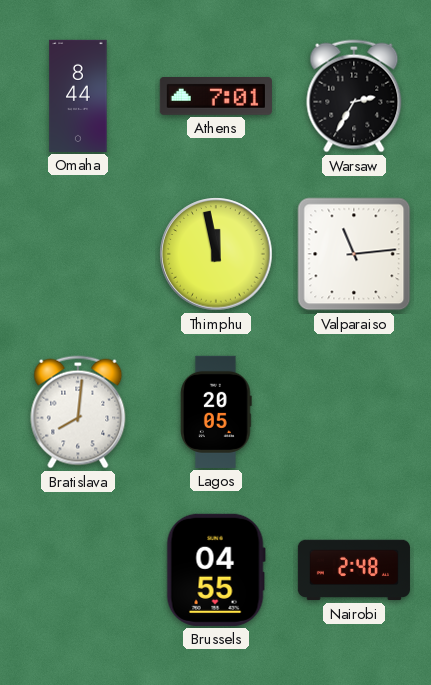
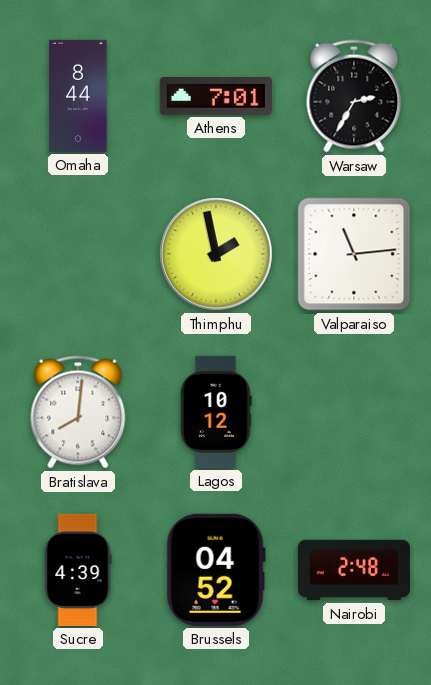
Thimphu: 11:58 -> 1:58
Lagos: 20:05 -> 10:12
Sucre: none -> 4:39
Brussels: 04:55 -> 04:52
